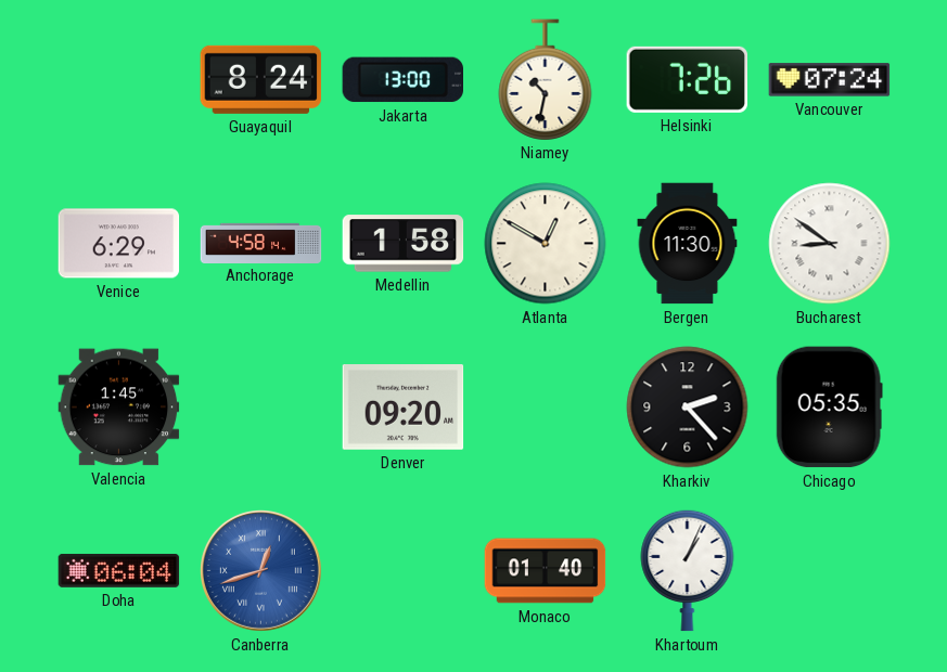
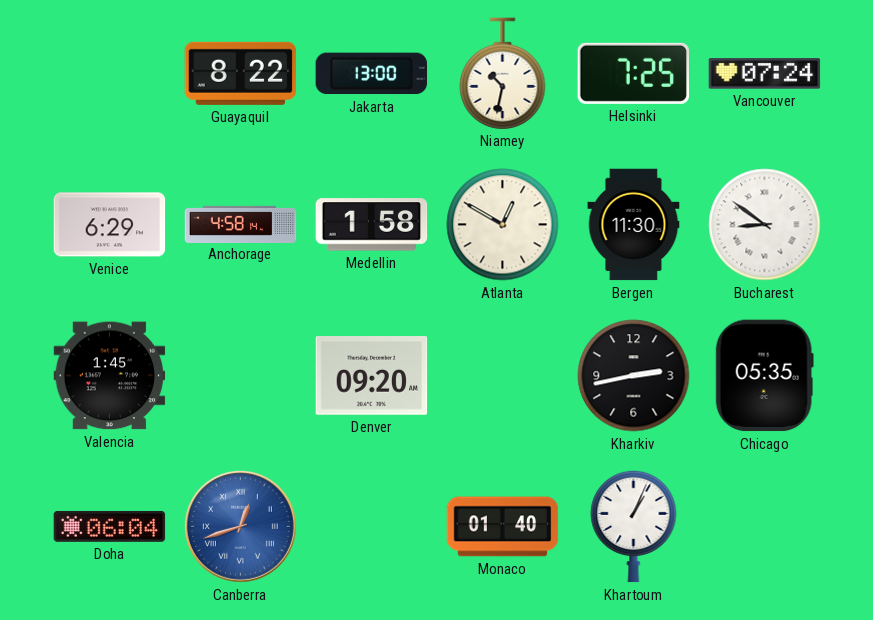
Guayaquil: 8:24 -> 8:22
Helsinki: 7:26 -> 7:25
Kharkiv: 2:23 -> 2:43
